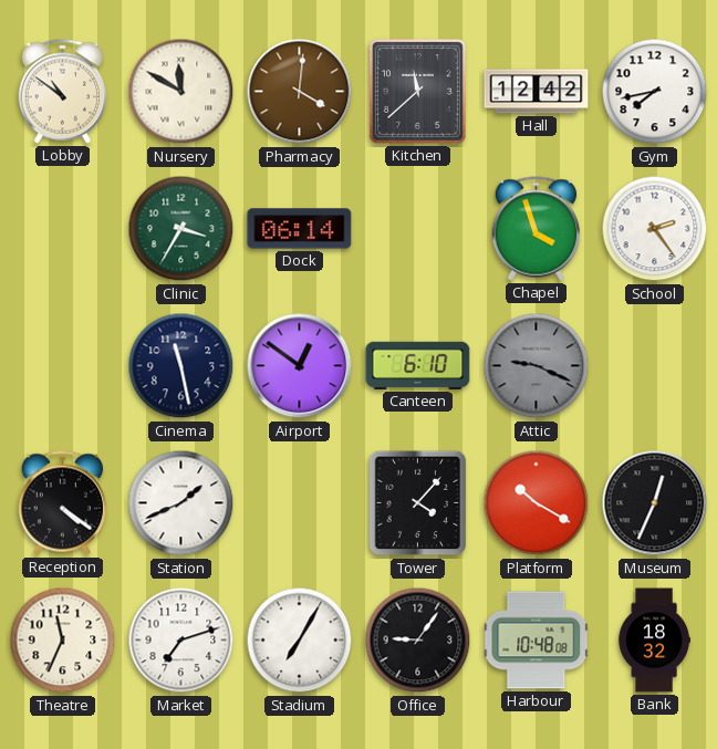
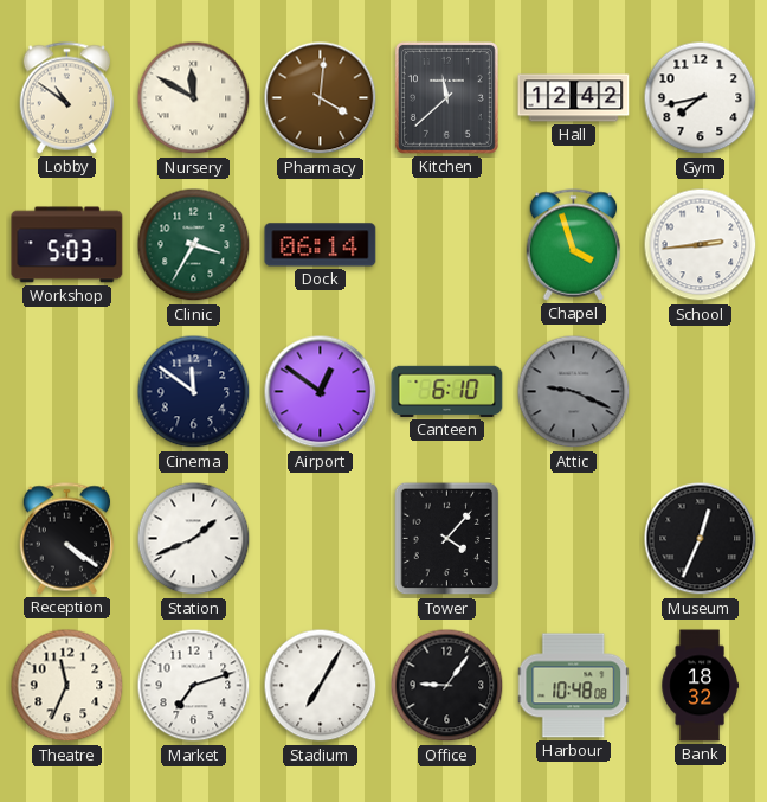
Workshop: none -> 5:03
School: 2:24 -> 2:44
Cinema: 11:28 -> 11:51
Platform: 10:20 -> none
